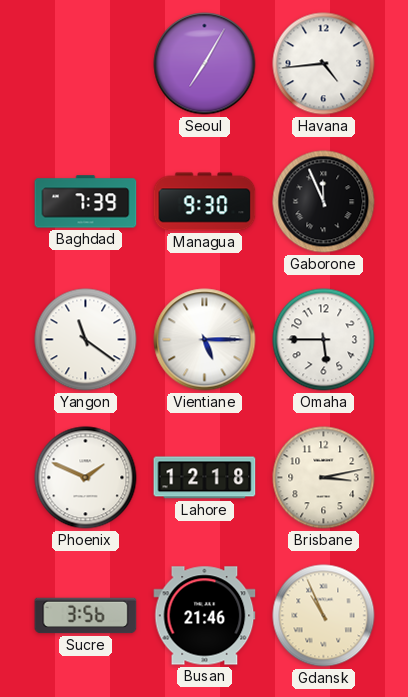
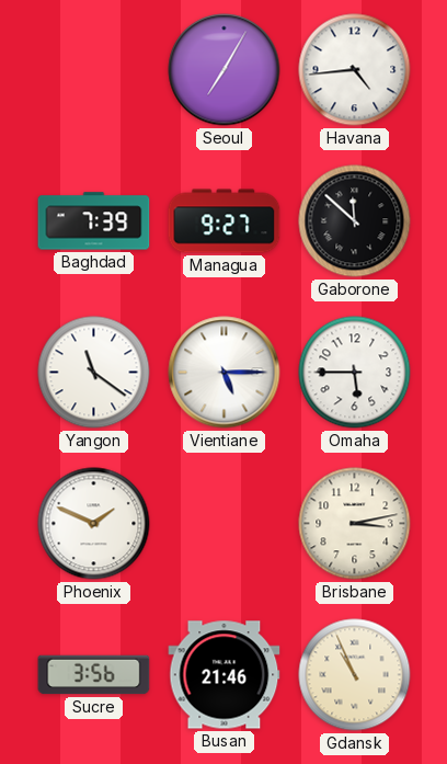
Managua: 9:30 -> 9:27
Gaborone: 11:56 -> 11:52
Lahore: 12:18 -> none
